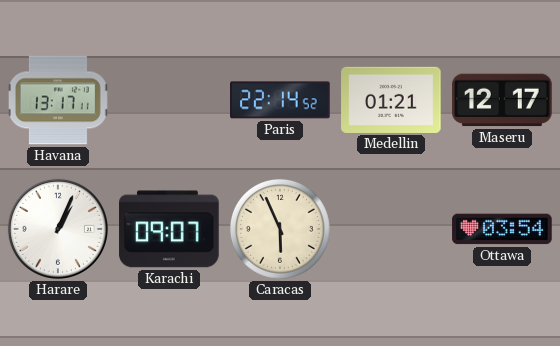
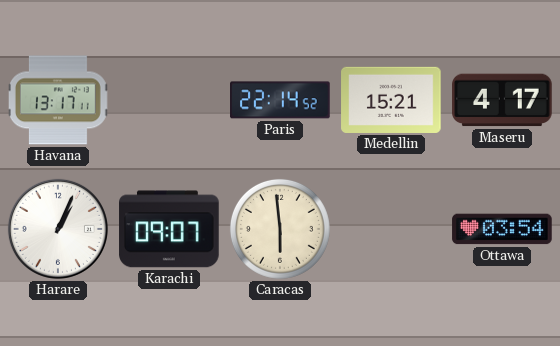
Medellin: 01:21 -> 15:21
Maseru: 12:17 -> 4:17
Caracas: 5:56 -> 5:59
